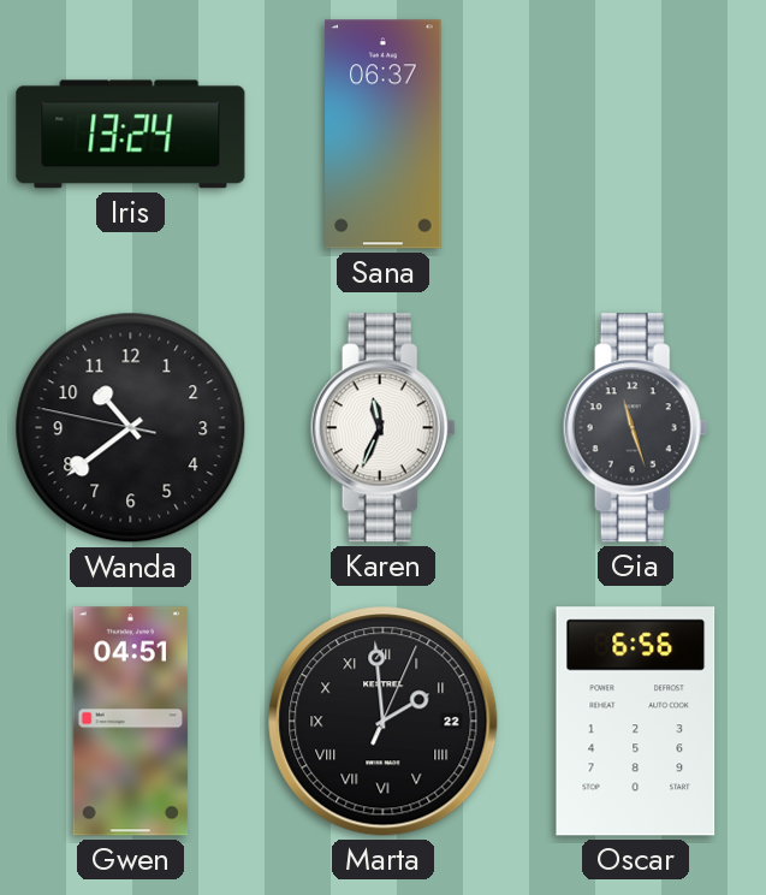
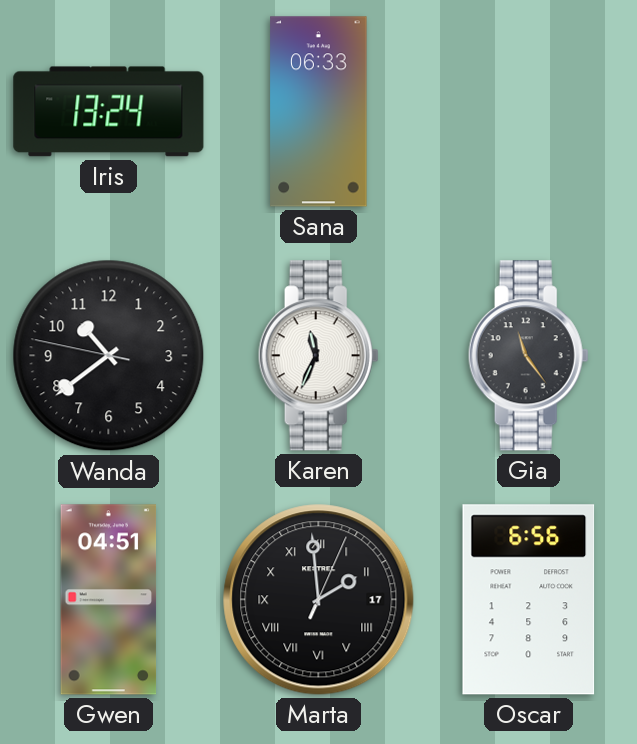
Sana: 06:37 -> 06:33
Gia: 11:27 -> 11:24
Marta date: 22 -> 17
